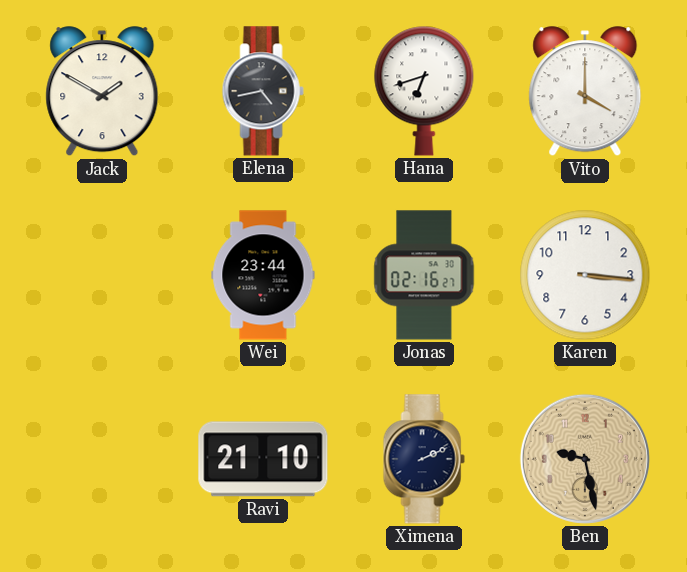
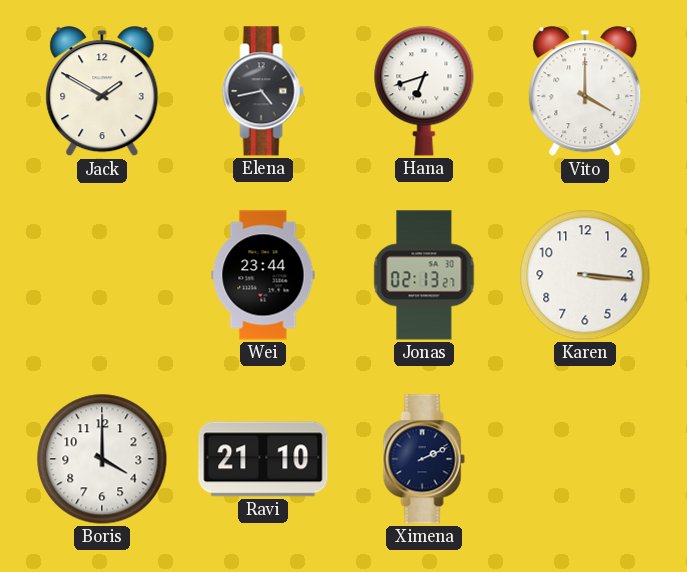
Jonas: 02:16 -> 02:13
Boris: none -> 4:00
Ben: 9:28 -> none
